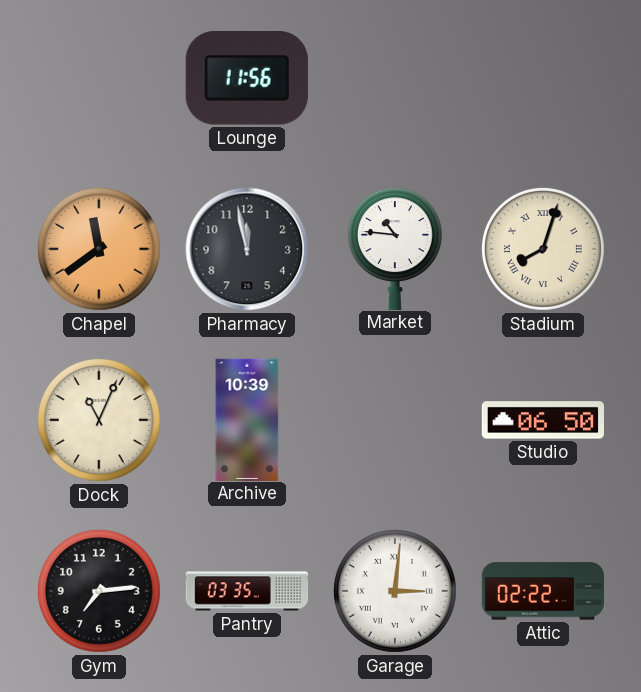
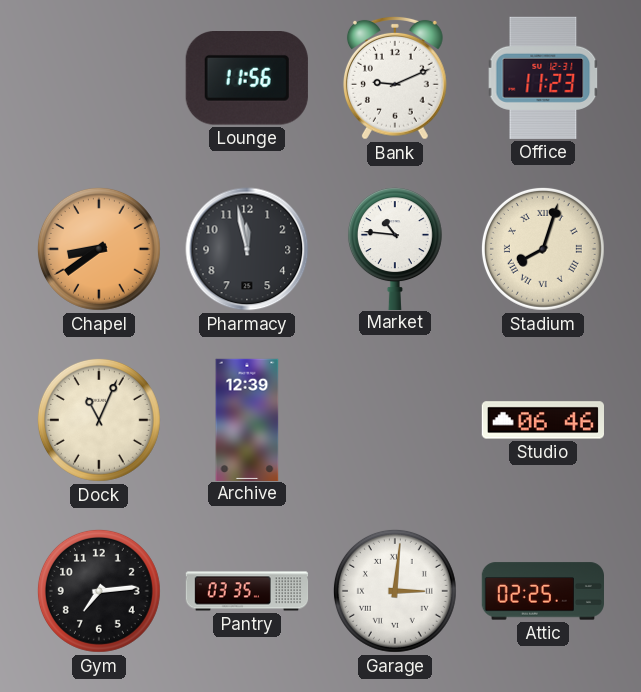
Bank: none -> 9:11
Office: none -> 11:23
Chapel: 11:39 -> 8:39
Archive: 10:39 -> 12:39
Studio: 06:50 -> 06:46
Attic: 02:22 -> 02:25
